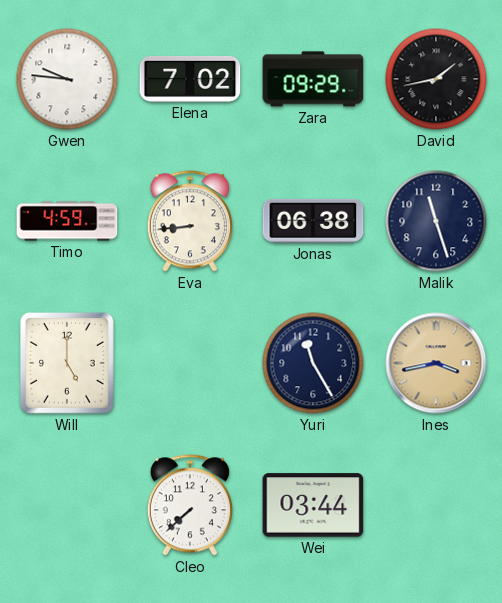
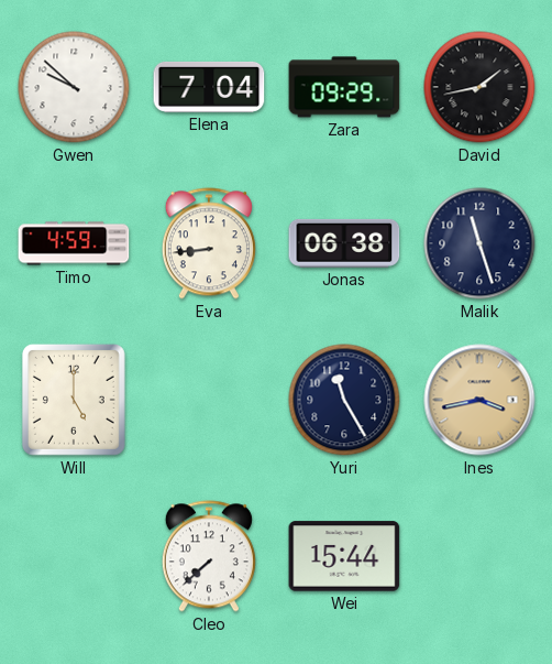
Gwen: 9:46 -> 9:52
Elena: 7:02 -> 7:04
Wei: 03:44 -> 15:44
